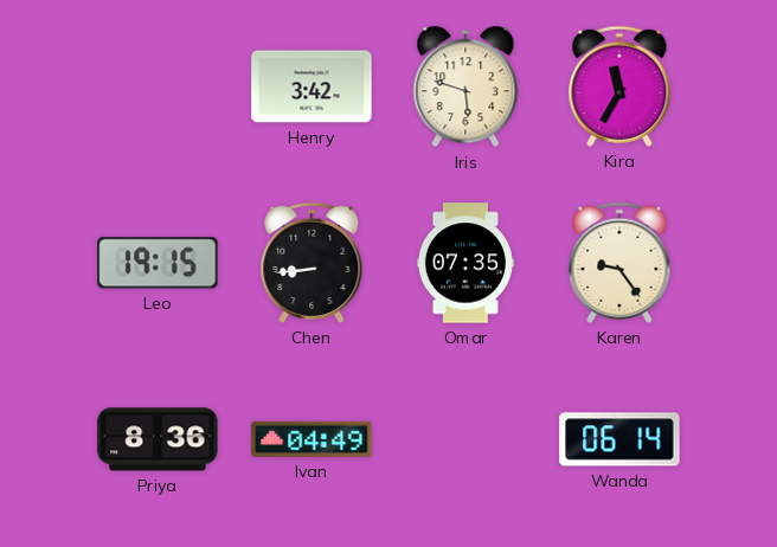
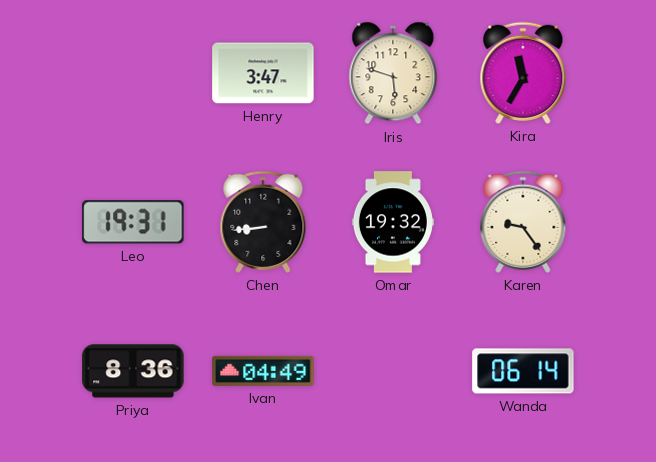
Henry: 3:42 -> 3:47
Leo: 19:15 -> 19:31
Omar: 07:35 -> 19:32
